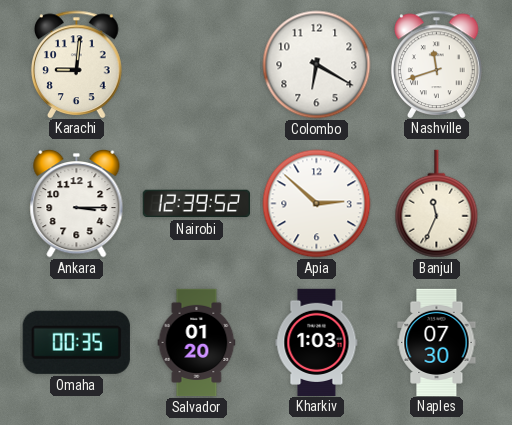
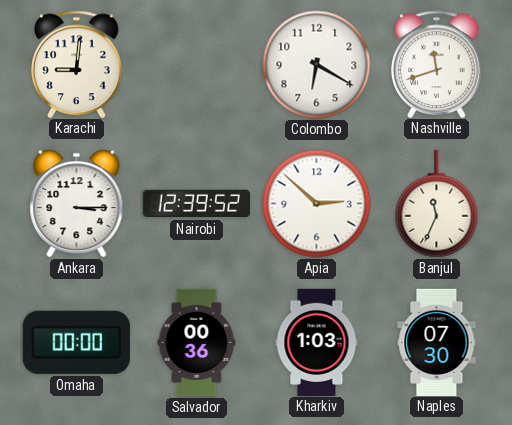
Omaha: 00:35 -> 00:00
Salvador: 01:20 -> 00:36
